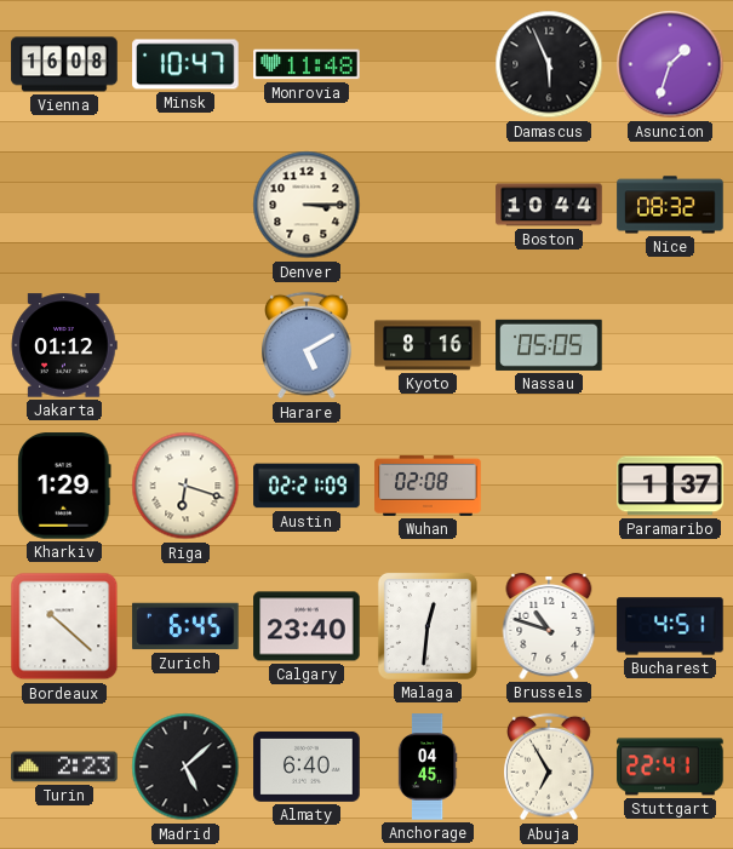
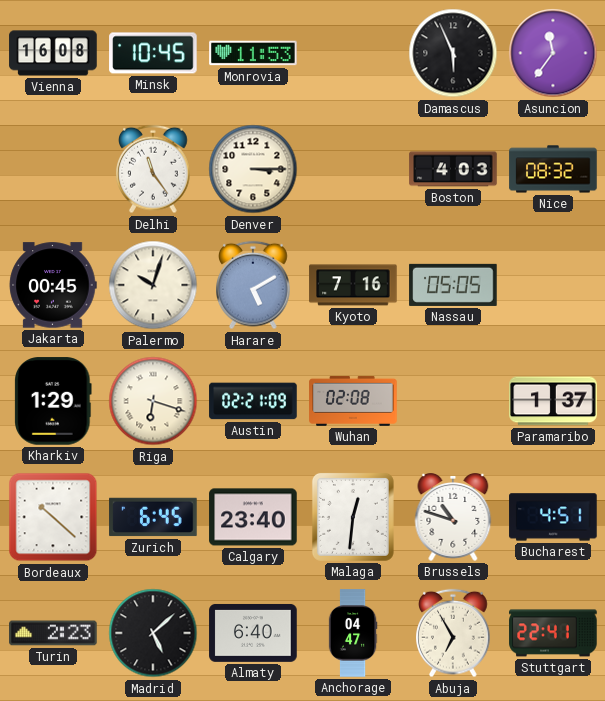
Minsk: 10:47 -> 10:45
Monrovia: 11:48 -> 11:53
Asuncion: 1:33 -> 11:36
Delhi: none -> 11:24
Boston: 10:44 -> 4:03
Jakarta: 01:12 -> 00:45
Palermo: none -> 10:03
Kyoto: 8:16 -> 7:16
Anchorage: 04:45 -> 04:47
